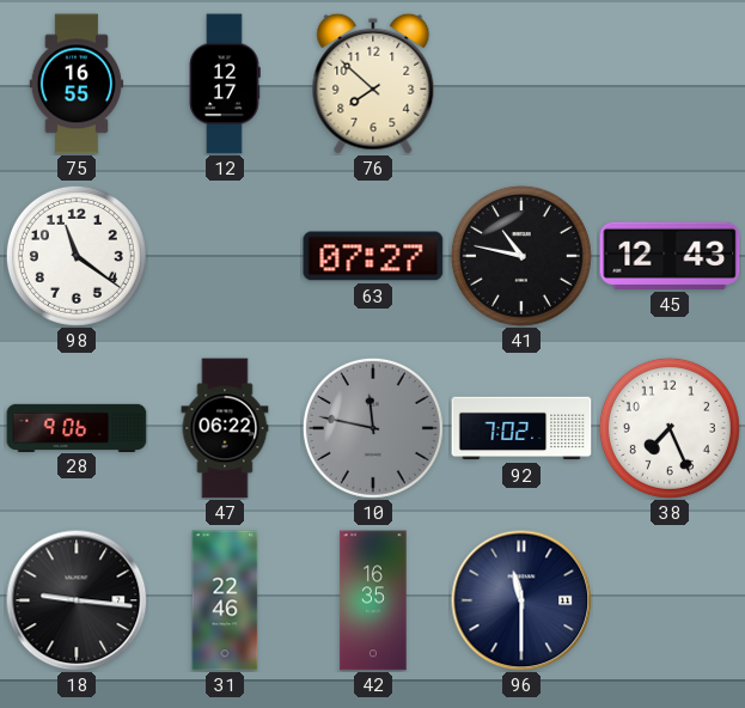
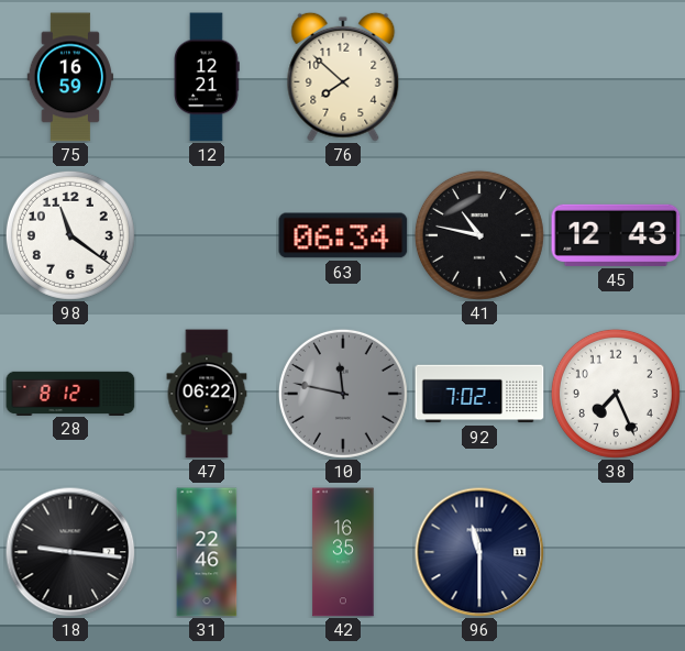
75: 16:55 -> 16:59
12: 12:17 -> 12:21
63: 07:27 -> 06:34
28: 9:06 -> 8:12
